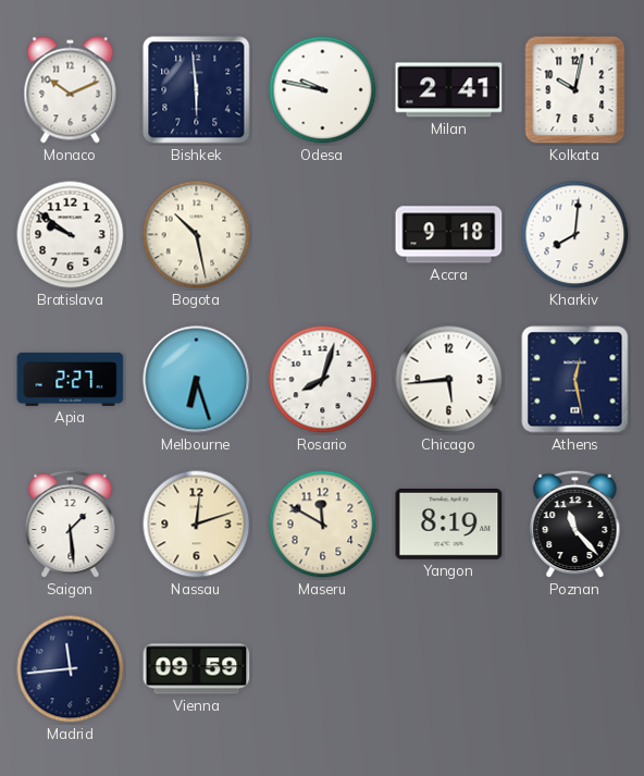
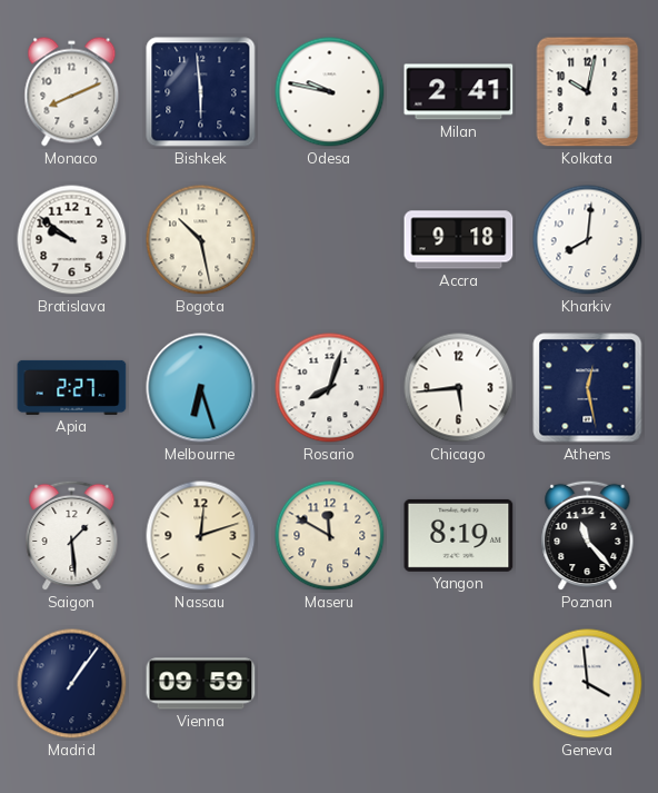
Monaco: 10:11 -> 8:11
Madrid: 11:44 -> 1:06
Geneva: none -> 3:59
